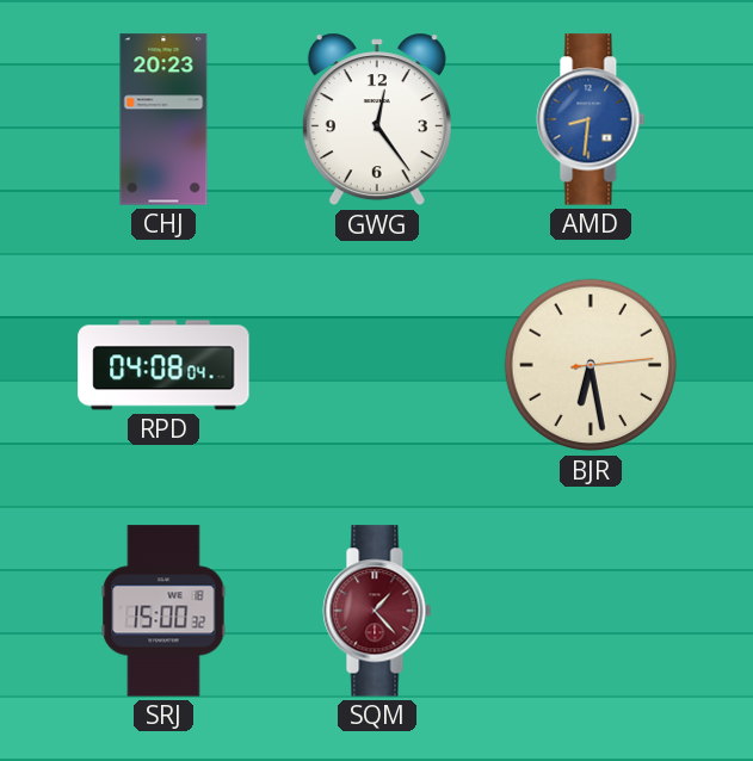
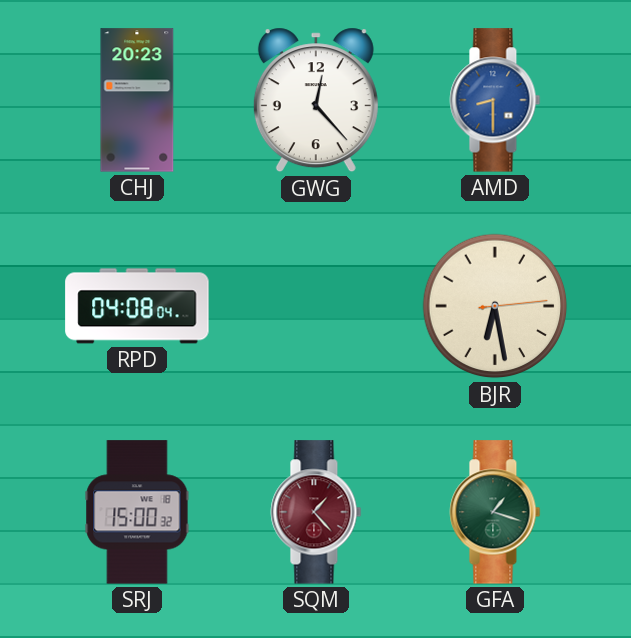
GWG: 12:24 -> 12:23
AMD: 8:31 -> 8:30
GFA: none -> 1:18
